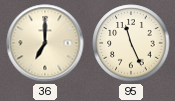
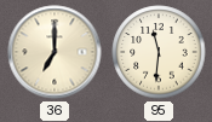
95: 11:26 -> 11:31
